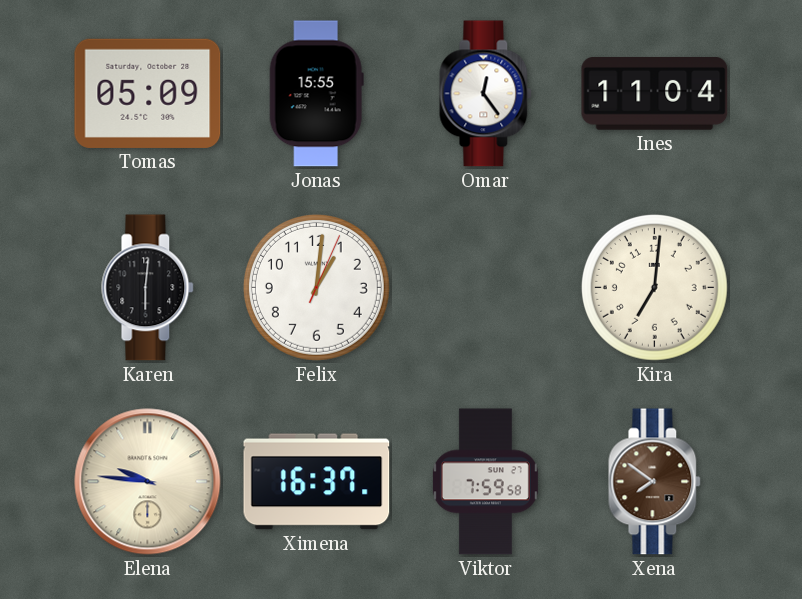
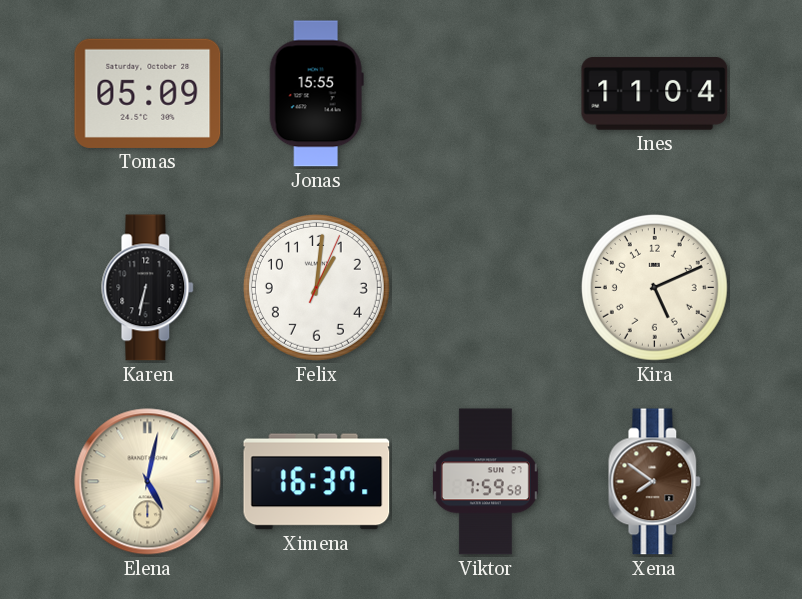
Omar: 12:24 -> none
Karen: 6:01 -> 6:32
Kira: 7:01 -> 5:11
Elena: 9:46 -> 5:02
